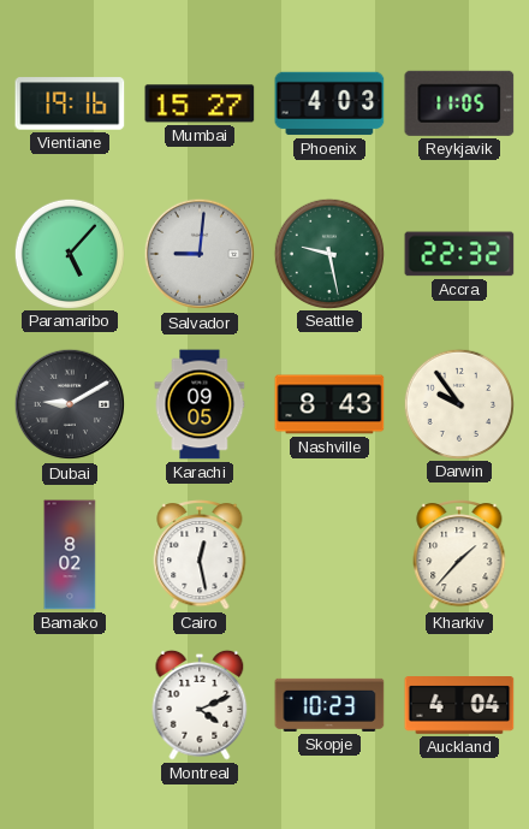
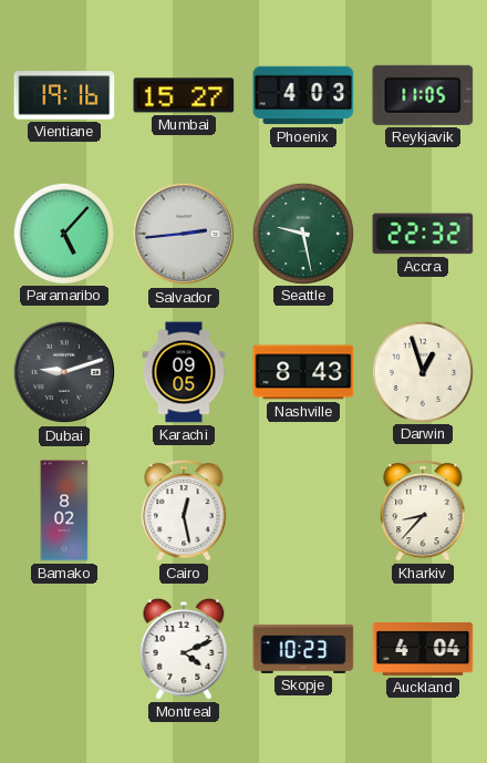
Salvador: 9:01 -> 2:44
Dubai: 9:10 -> 9:12
Darwin: 9:54 -> 12:57
Kharkiv: 1:37 -> 8:37
